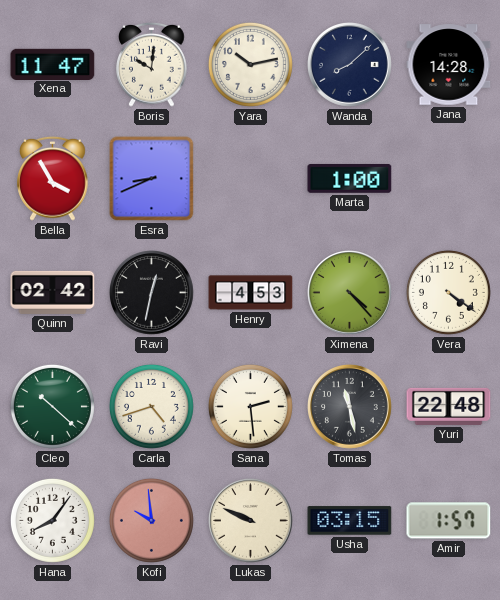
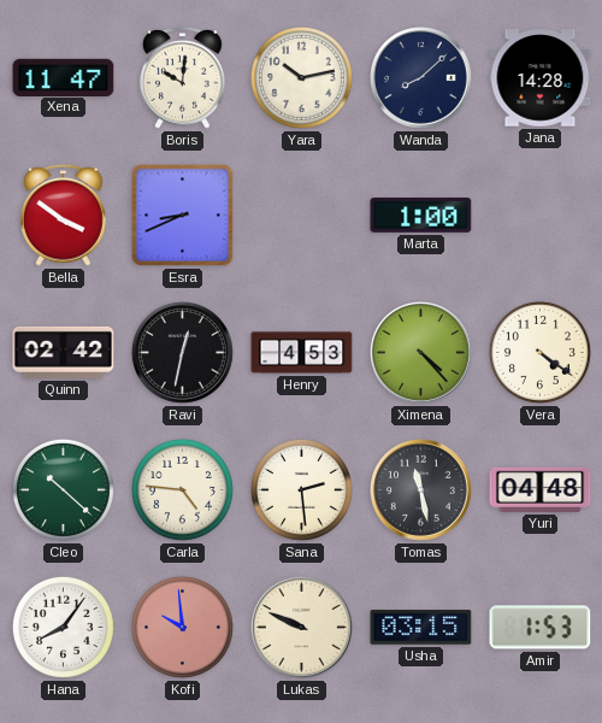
Bella: 3:55 -> 3:51
Carla: 4:42 -> 4:46
Yuri: 22:48 -> 04:48
Amir: 1:57 -> 1:53
